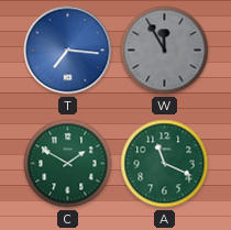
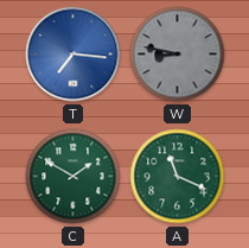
W: 11:55 -> 8:47
